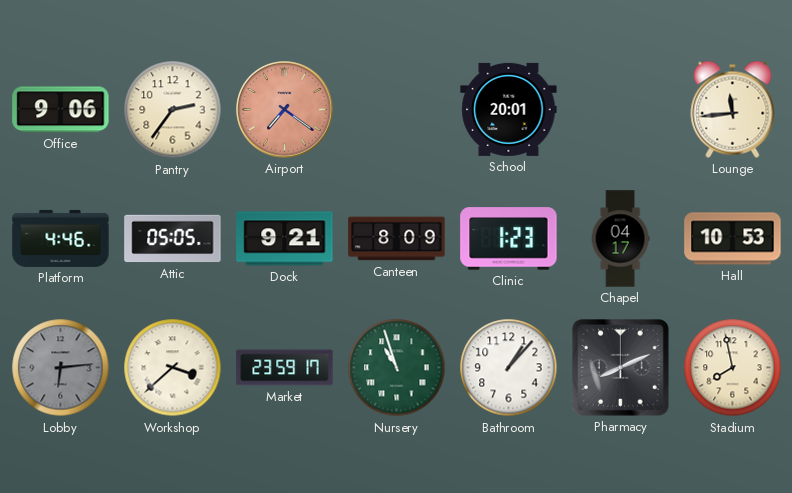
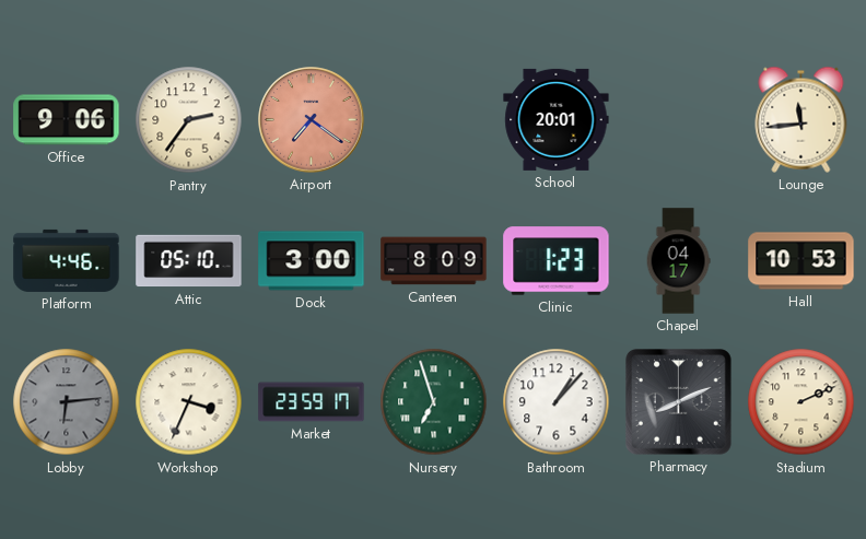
Attic: 05:05 -> 05:10
Dock: 9:21 -> 3:00
Workshop: 3:38 -> 3:34
Nursery: 10:57 -> 6:57
Stadium: 7:58 -> 2:11
